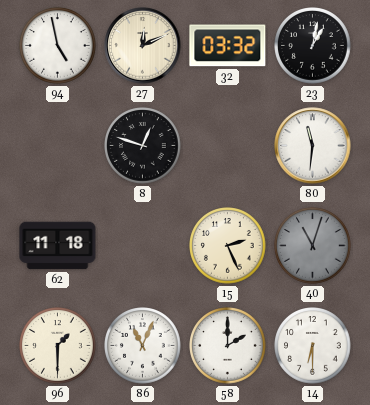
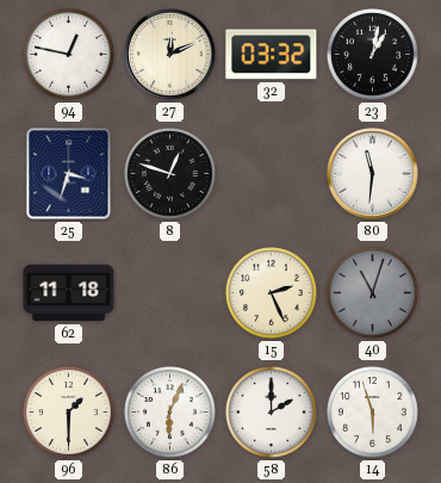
94: 4:58 -> 12:47
25: none -> 3:33
86: 11:04 -> 6:04
14: 6:30 -> 5:57
